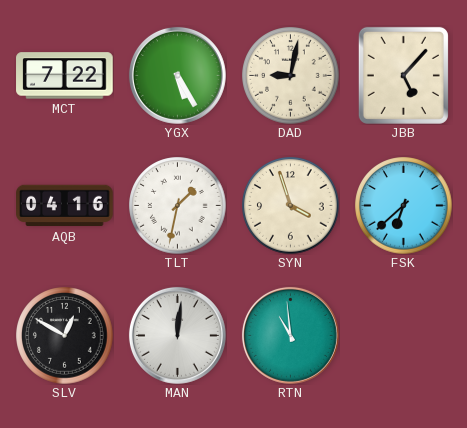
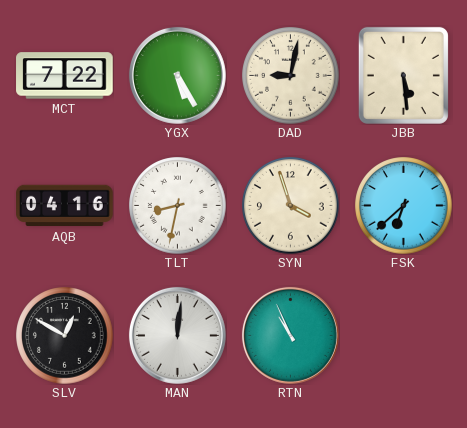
JBB: 5:07 -> 5:29
TLT: 1:32 -> 8:32
RTN: 10:59 -> 10:56
